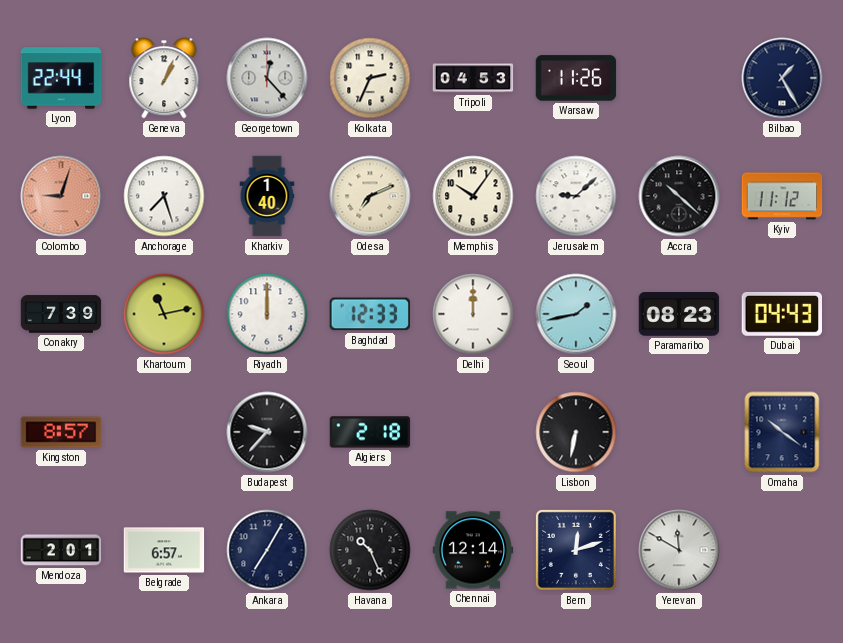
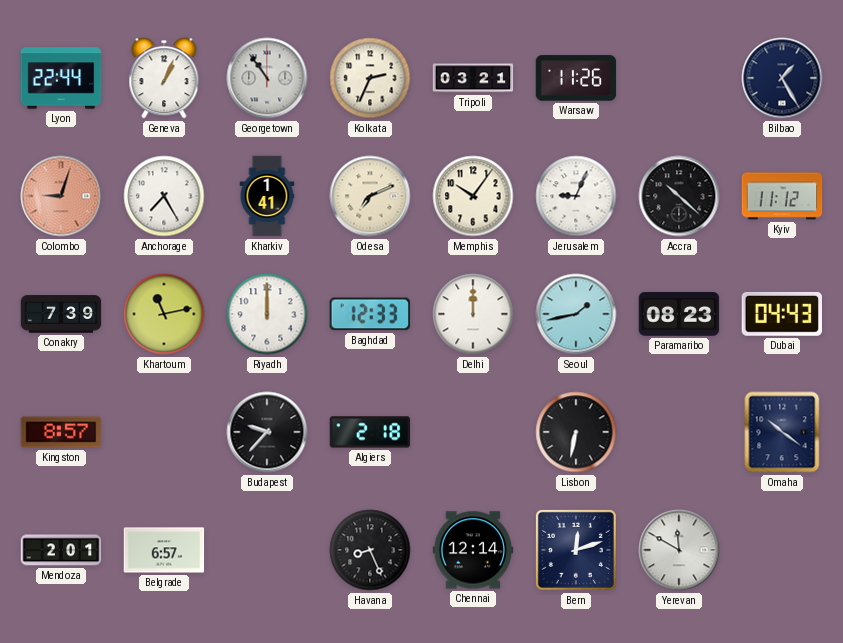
Georgetown: 12:23 -> 10:54
Tripoli: 04:53 -> 03:21
Anchorage: 7:27 -> 7:25
Kharkiv: 1:40 -> 1:41
Jerusalem: 9:08 -> 9:04
Ankara: 7:05 -> none
Havana: 10:26 -> 8:26
